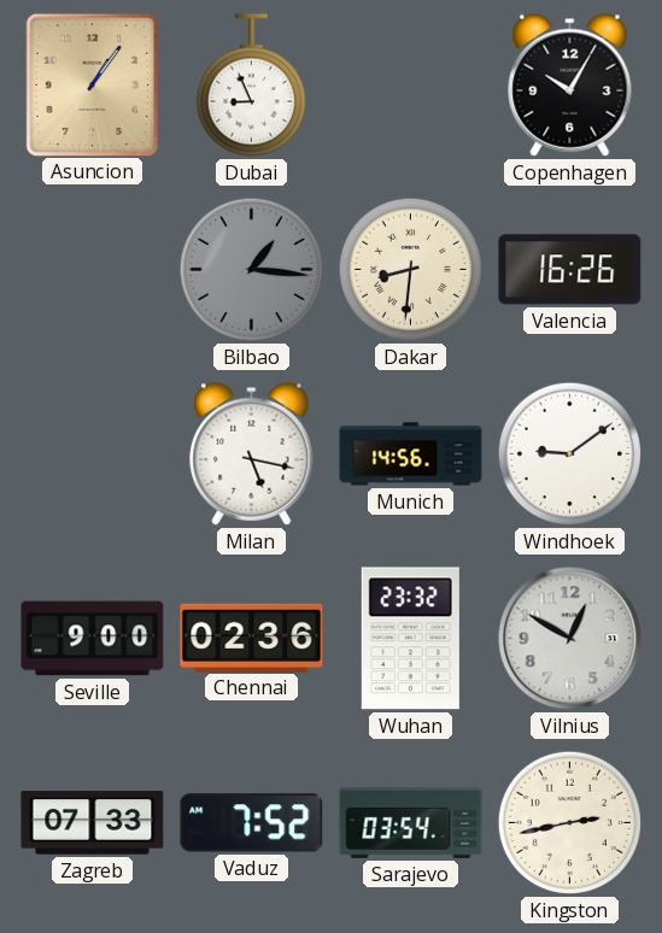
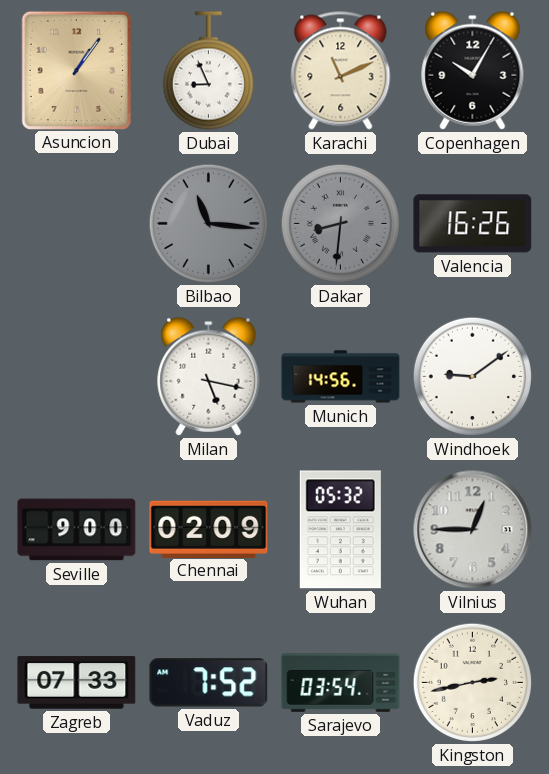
Karachi: none -> 11:11
Bilbao: 1:16 -> 11:16
Dakar dial: cream -> grey
Chennai: 02:36 -> 02:09
Wuhan: 23:32 -> 05:32
Vilnius: 12:50 -> 12:45
